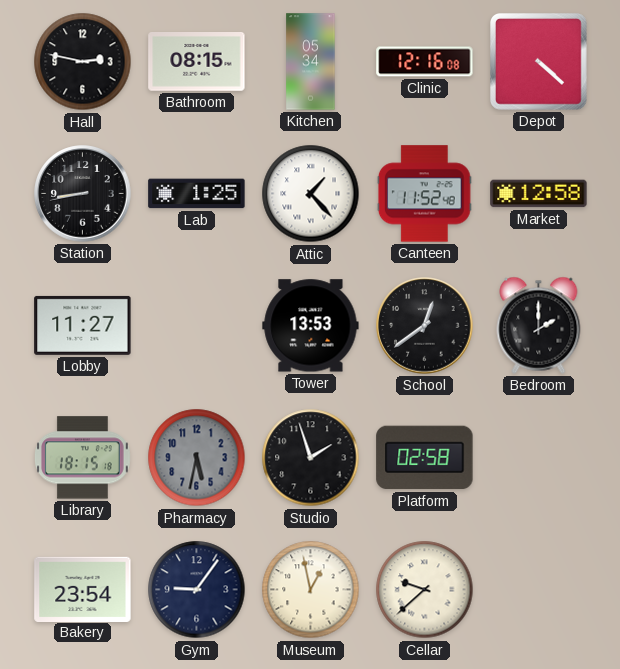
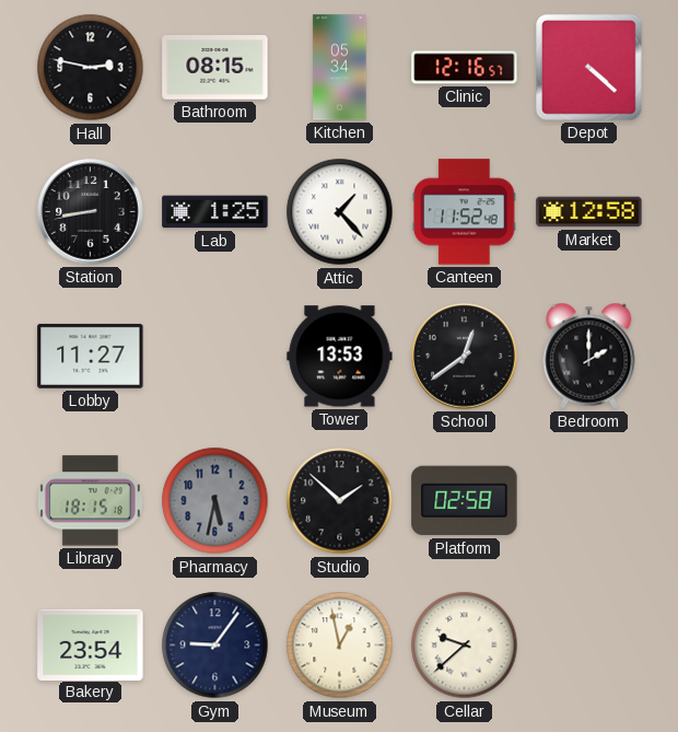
Clinic: 12:16:08 -> 12:16:57
Studio: 1:57 -> 1:52
